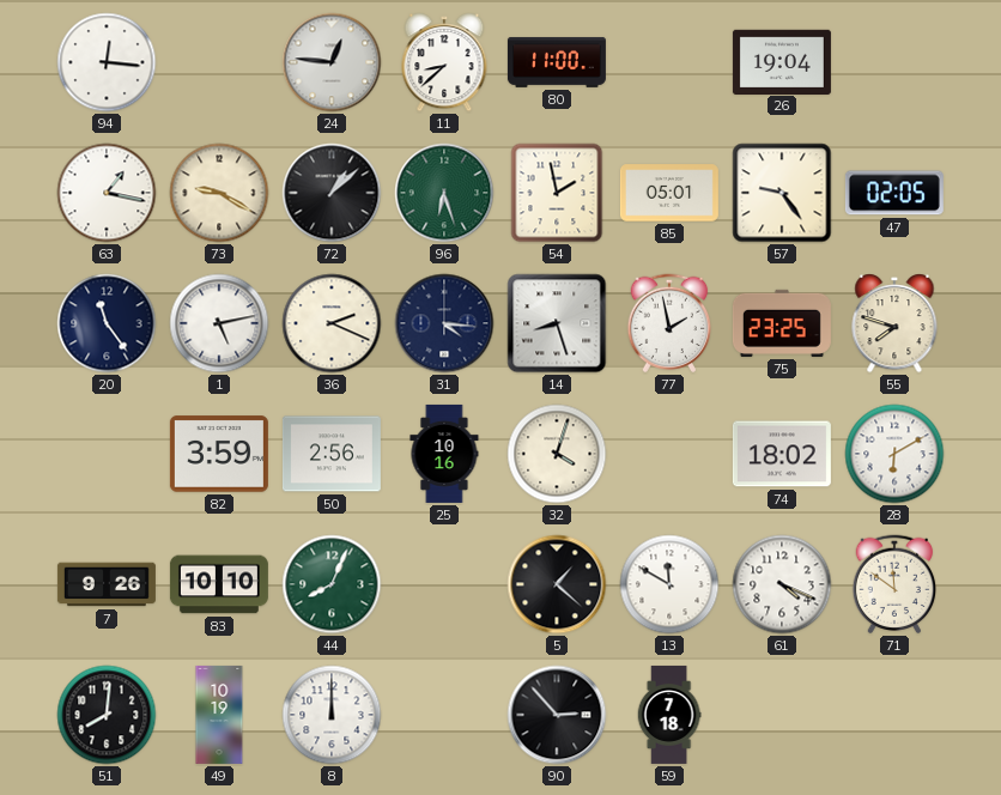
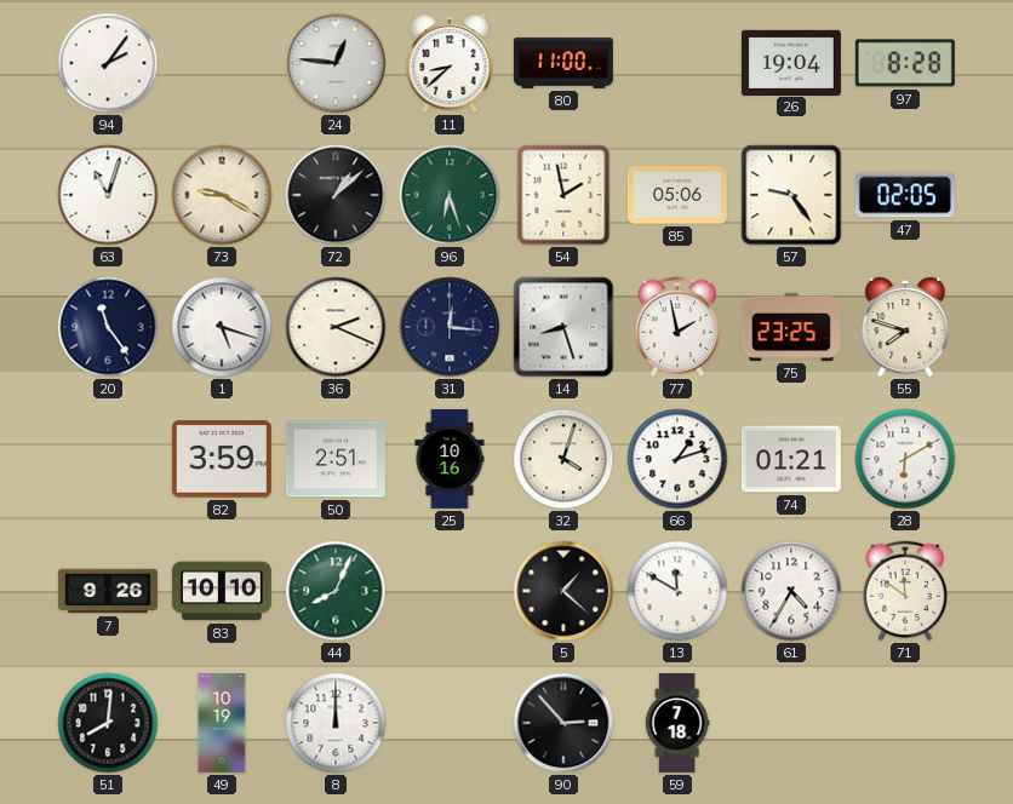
94: 12:16 -> 2:06
97: none -> 8:28
63: 1:17 -> 11:03
85: 05:01 -> 05:06
1: 5:13 -> 5:18
31: 4:16 -> 12:16
50: 2:56 -> 2:51
66: none -> 1:12
74: 18:02 -> 01:21
61: 4:19 -> 4:35
